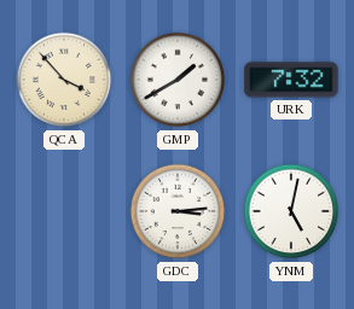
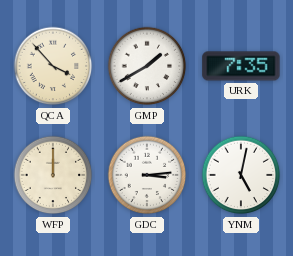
URK: 7:32 -> 7:35
WFP: none -> 12:00
